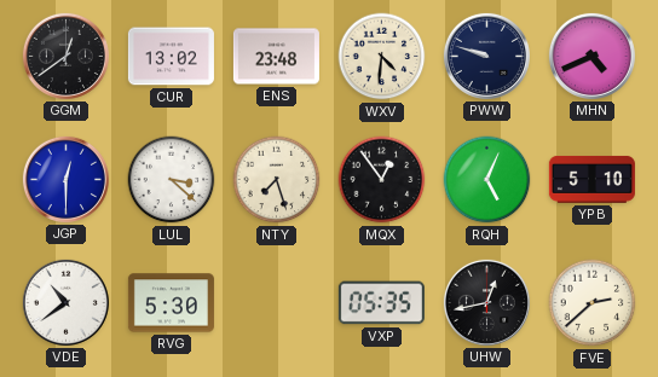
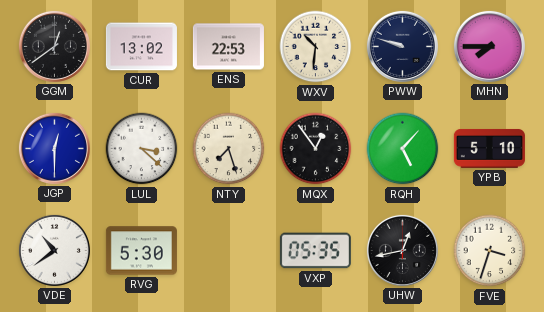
ENS: 23:48 -> 22:53
WXV: 4:31 -> 10:31
MHN: 4:41 -> 7:45
RQH: 5:04 -> 5:07
FVE: 2:38 -> 3:33
